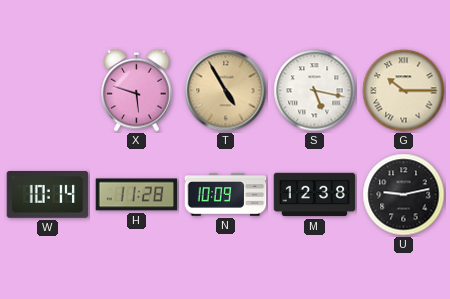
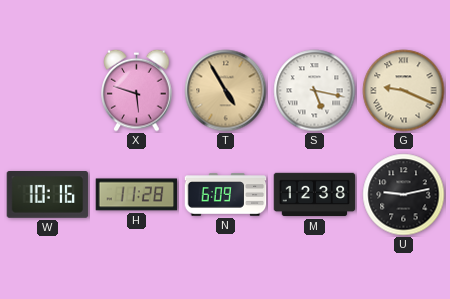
G: 10:15 -> 9:19
W: 10:14 -> 10:16
N: 10:09 -> 6:09
